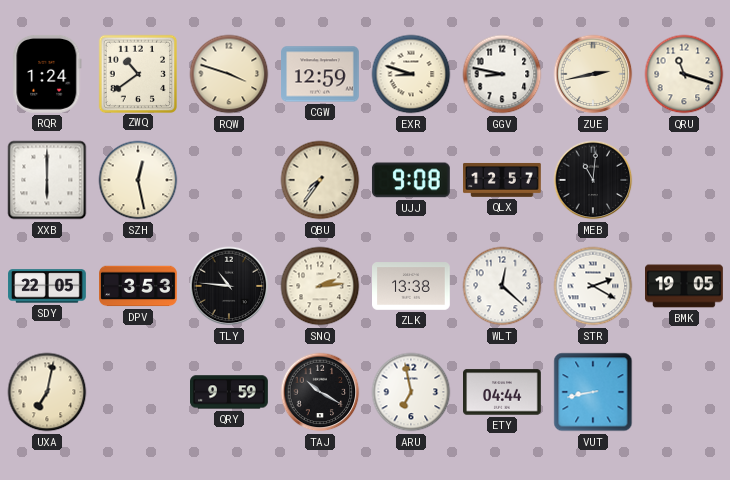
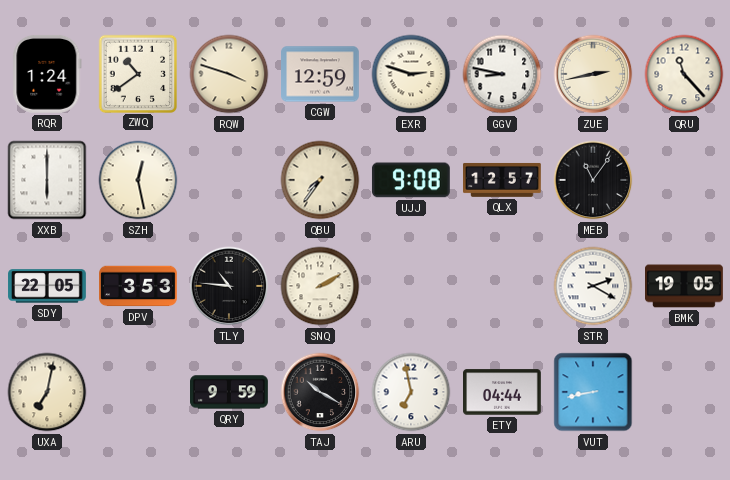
EXR: 8:48 -> 2:48
QRU: 11:18 -> 11:23
MEB: 11:01 -> 11:06
SNQ: 2:14 -> 2:10
ZLK: 13:38 -> none
WLT: 12:22 -> none
